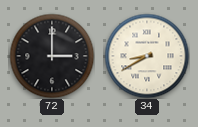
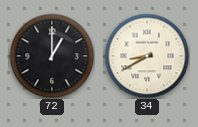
72: 3:00 -> 1:00
